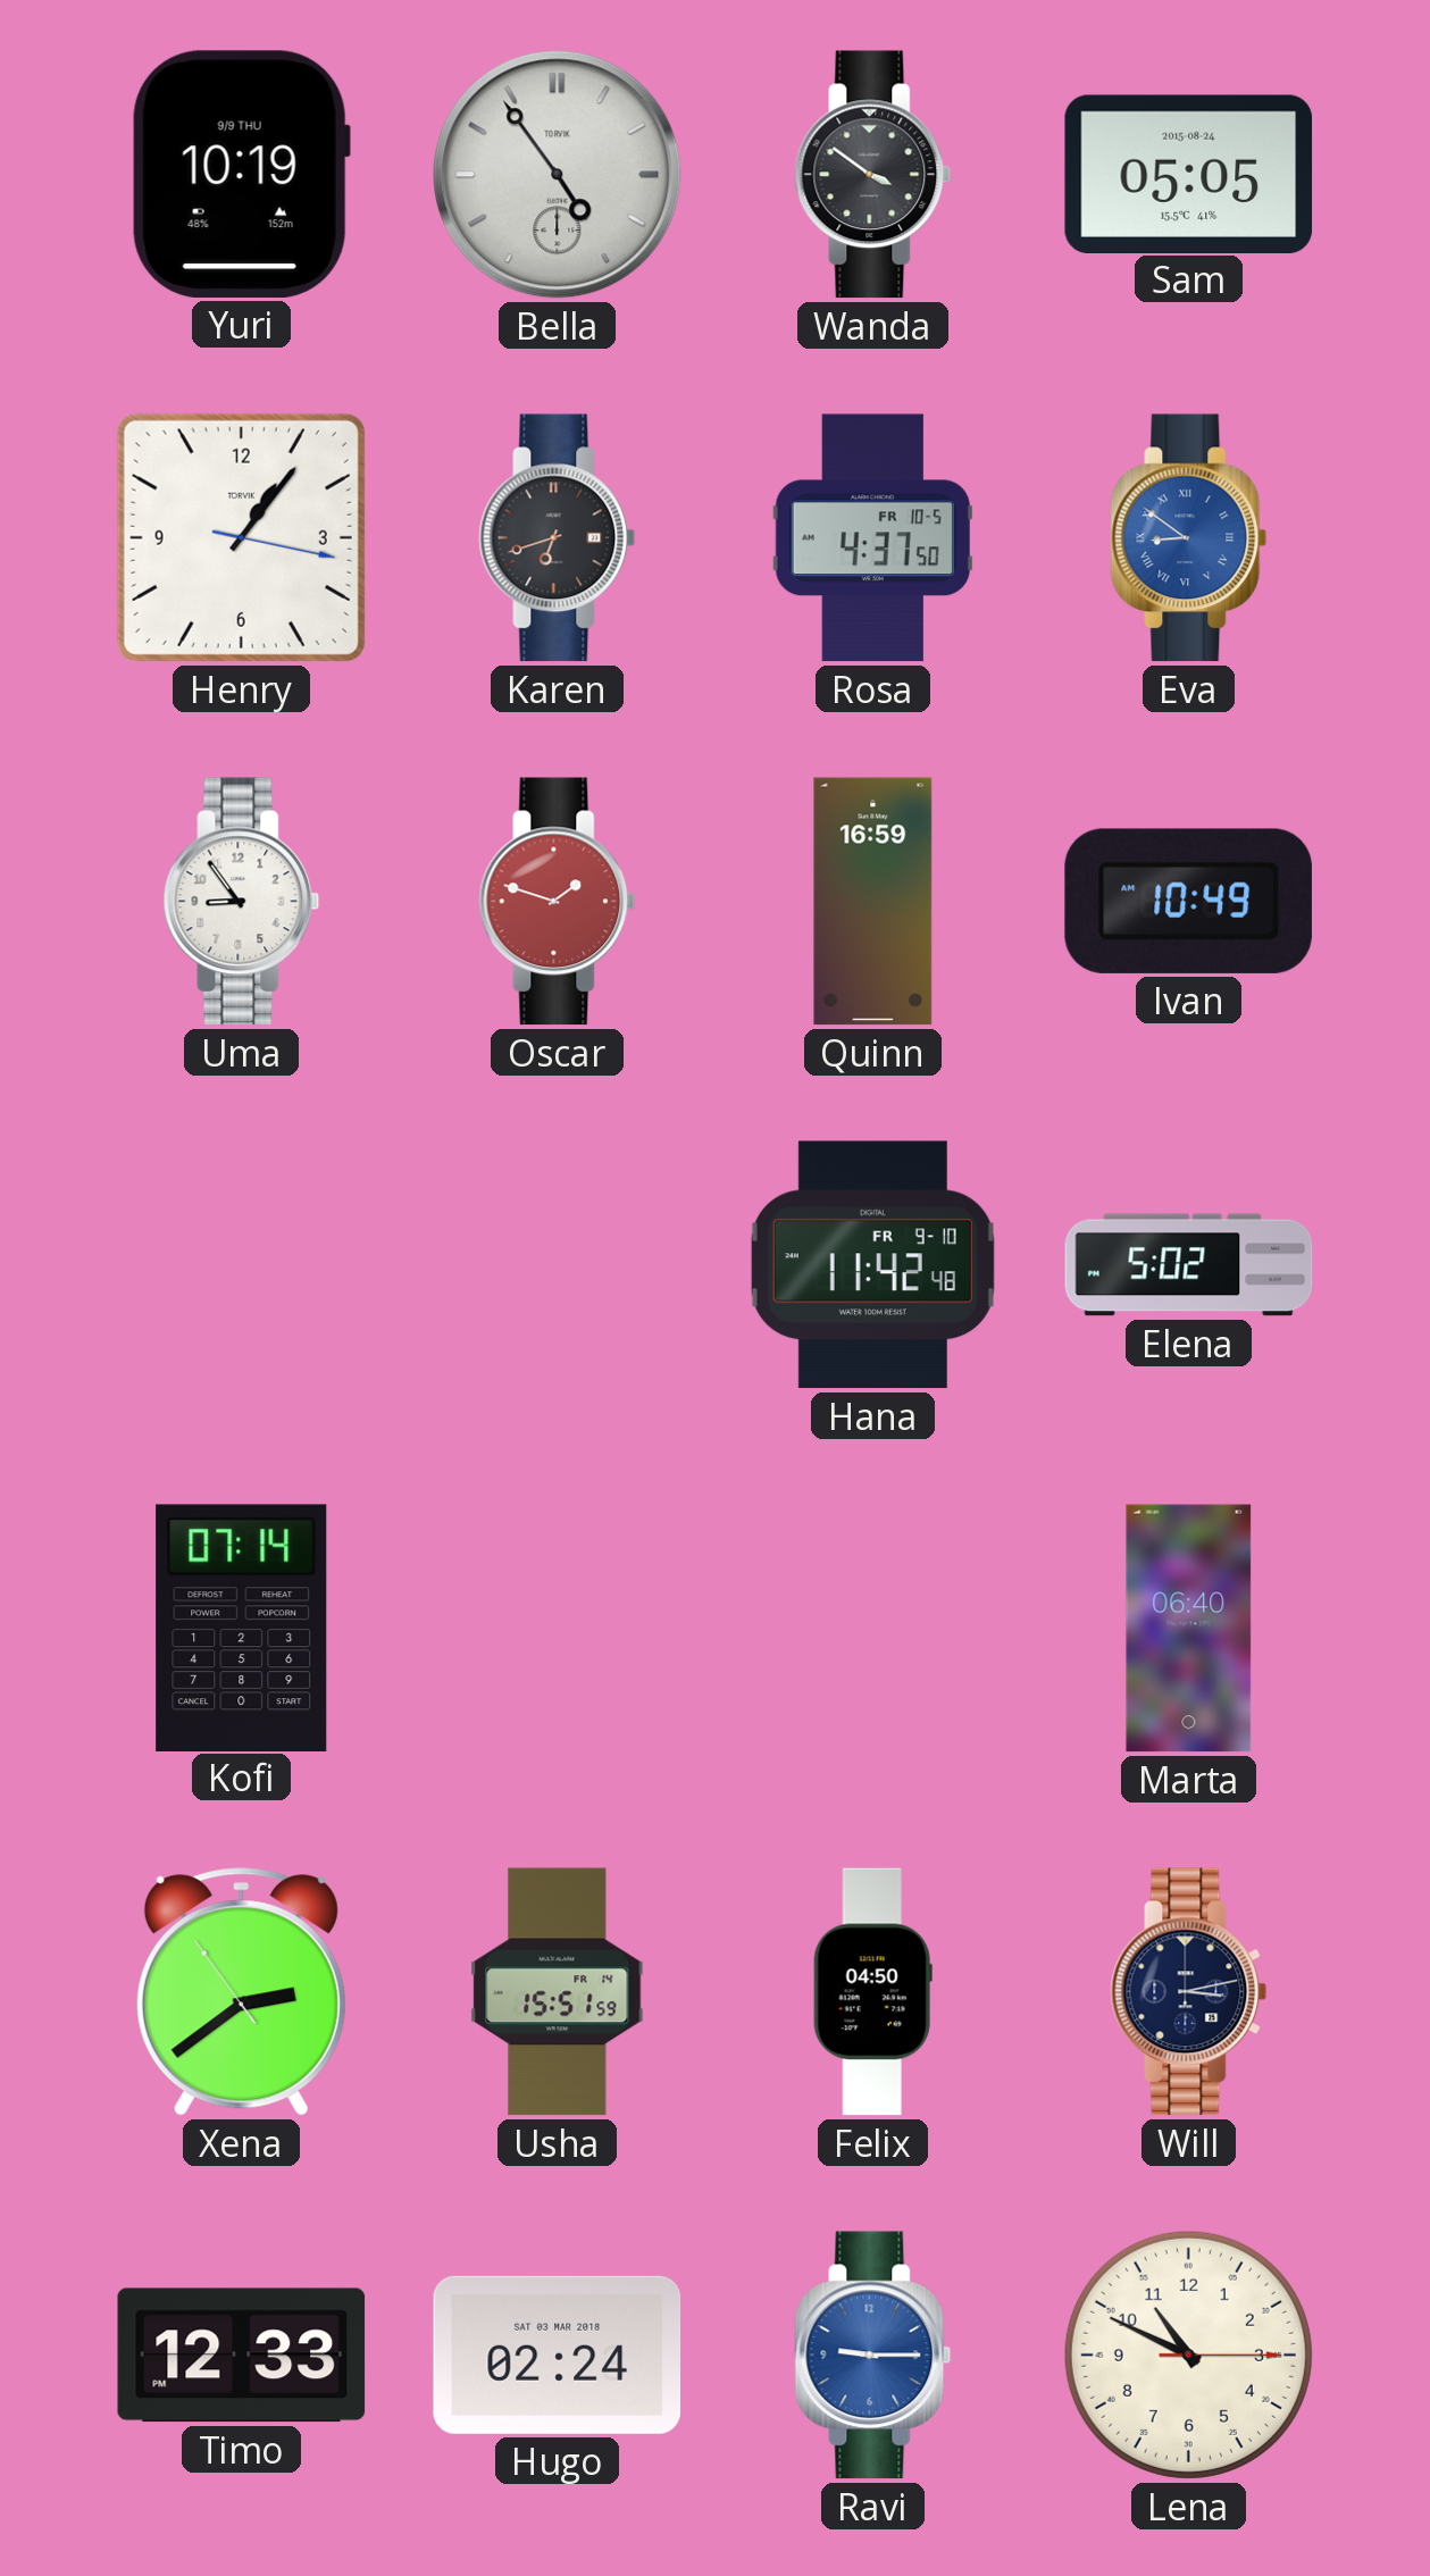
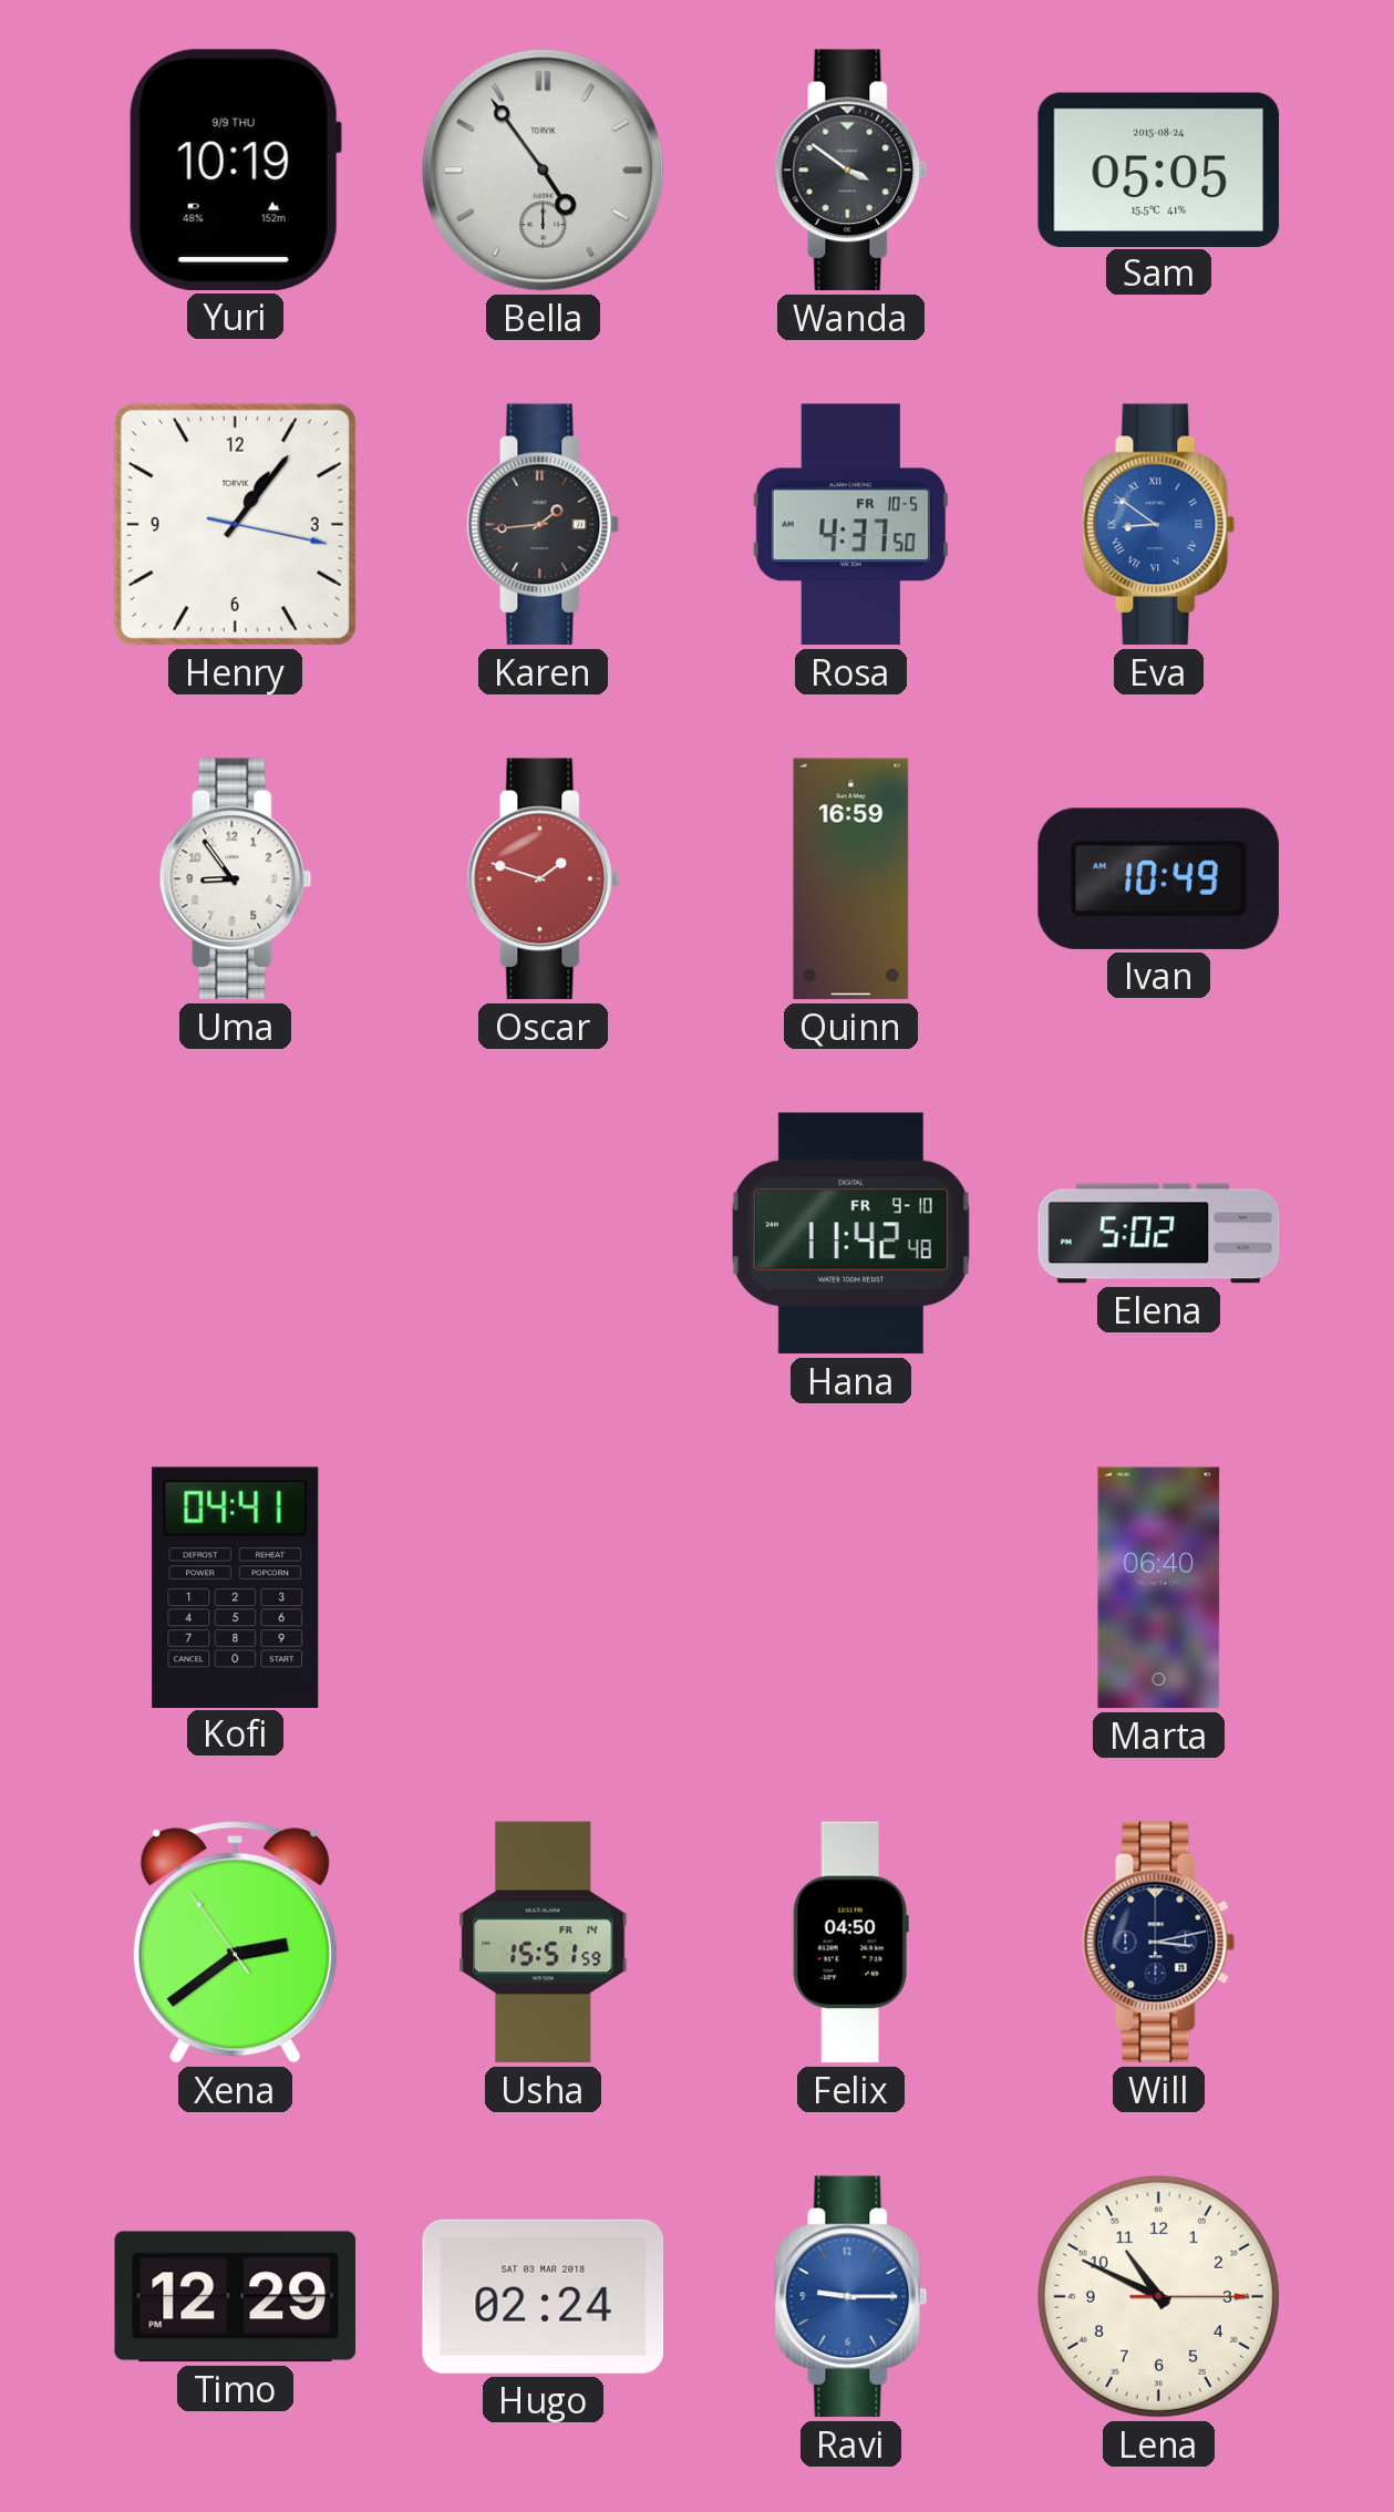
Karen: 6:42 -> 1:44
Kofi: 07:14 -> 04:41
Timo: 12:33 -> 12:29
